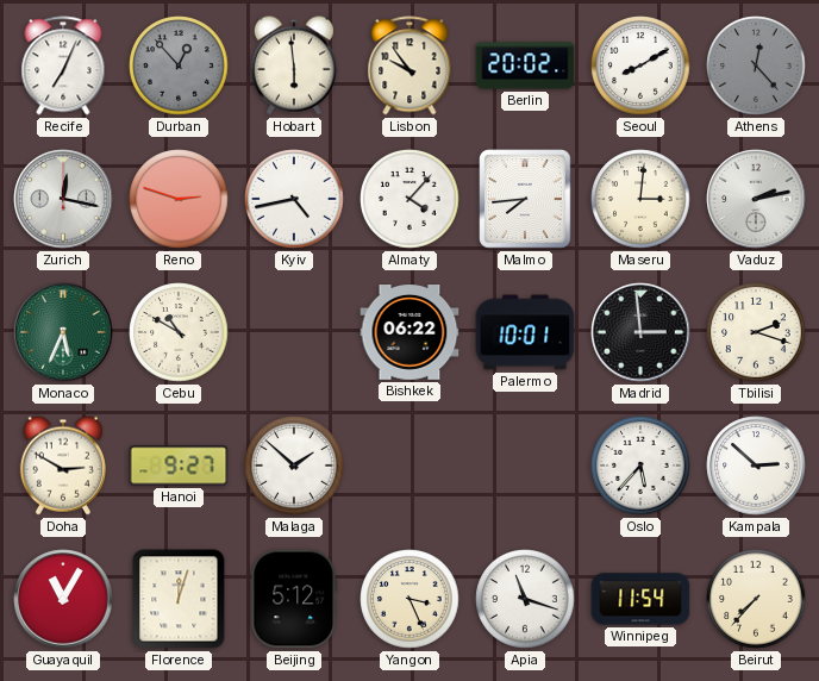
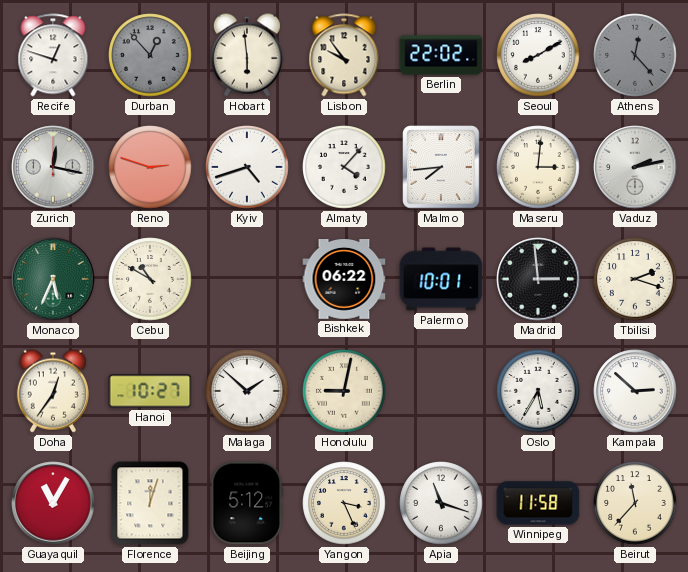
Recife: 7:04 -> 12:48
Berlin: 20:02 -> 22:02
Kyiv: 4:43 -> 4:42
Doha: 2:50 -> 12:36
Hanoi: 9:27 -> 10:27
Honolulu: none -> 9:02
Oslo: 5:37 -> 5:35
Winnipeg: 11:54 -> 11:58
Beirut: 7:37 -> 11:37
